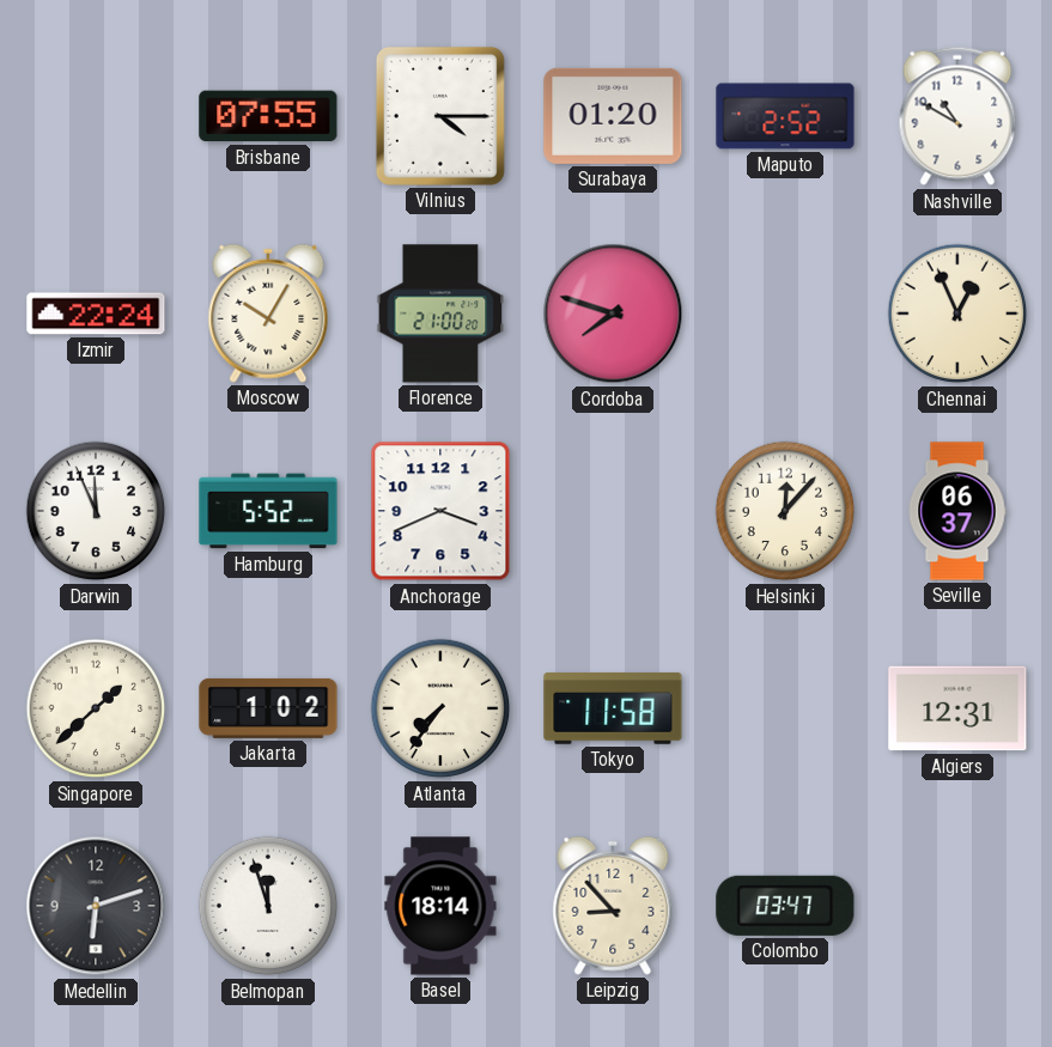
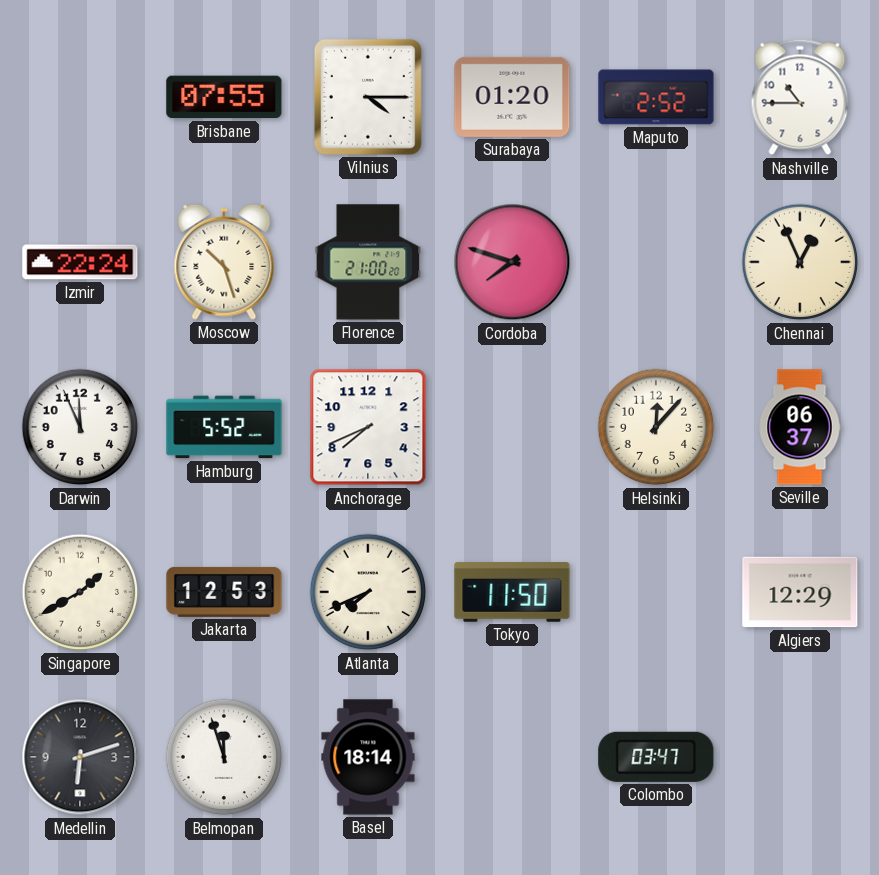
Nashville: 10:50 -> 10:45
Moscow: 10:05 -> 10:27
Anchorage: 3:41 -> 7:41
Singapore: 1:38 -> 1:40
Jakarta: 1:02 -> 12:53
Atlanta: 7:36 -> 7:41
Tokyo: 11:58 -> 11:50
Algiers: 12:31 -> 12:29
Leipzig: 8:53 -> none
